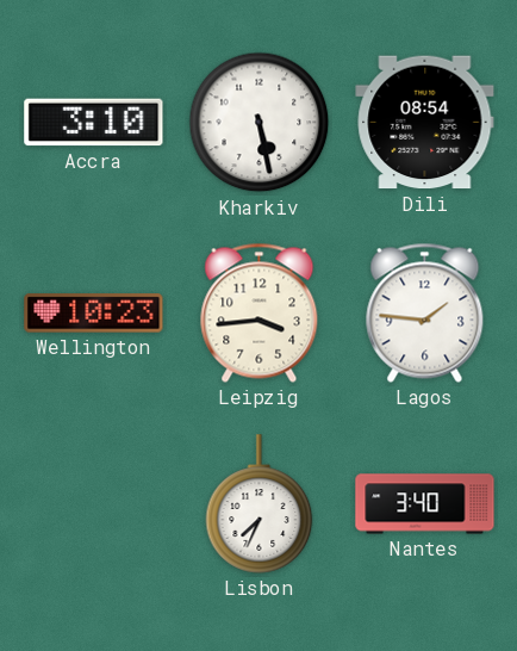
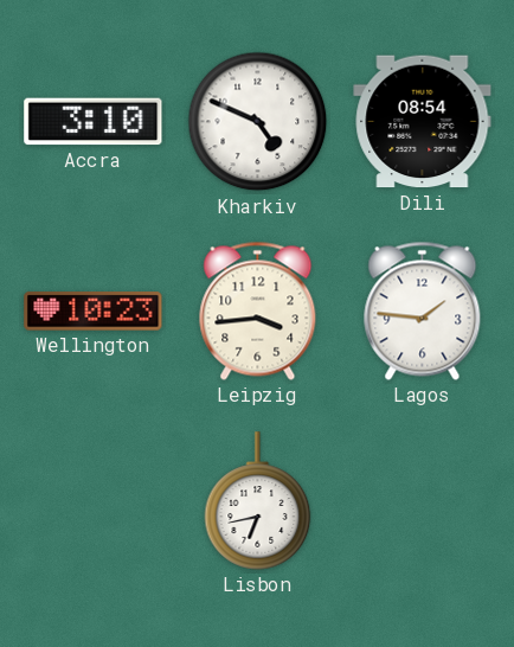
Kharkiv: 5:28 -> 4:49
Lisbon: 7:34 -> 6:43
Nantes: 3:40 -> none
